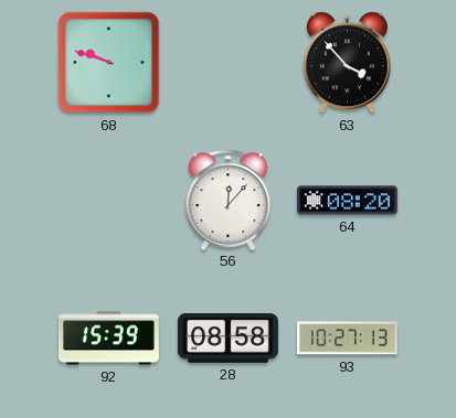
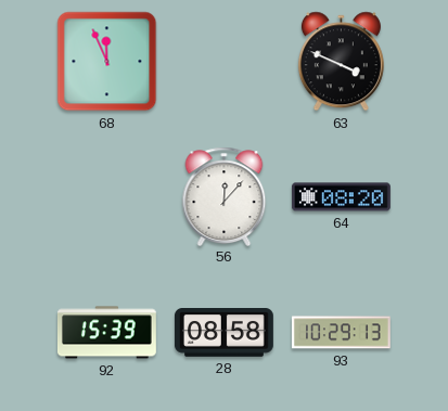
68: 9:48 -> 11:56
63: 3:53 -> 3:49
93: 10:27 -> 10:29
